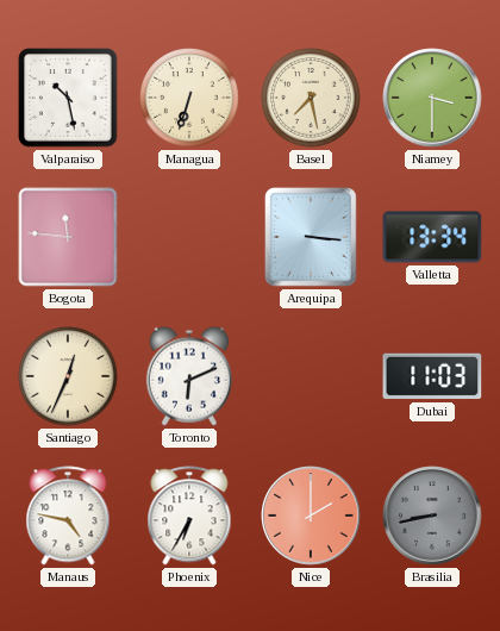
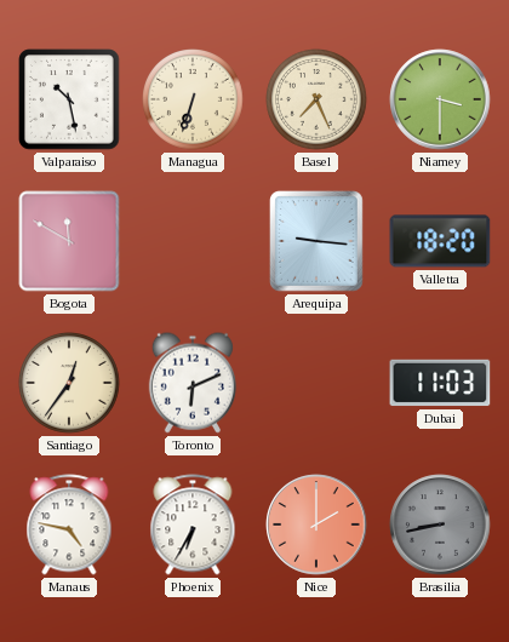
Basel: 7:28 -> 7:26
Bogota: 11:46 -> 11:50
Arequipa: 3:16 -> 9:16
Valletta: 13:34 -> 18:20
Santiago: 12:34 -> 12:36
